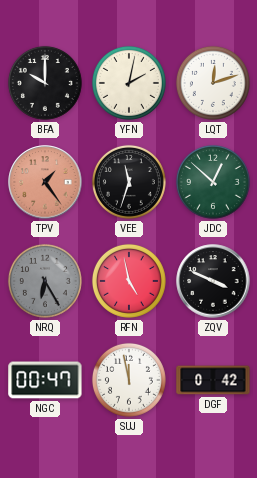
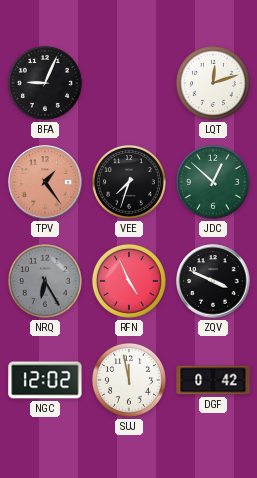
BFA: 10:00 -> 9:04
YFN: 2:02 -> none
VEE: 11:33 -> 7:33
RFN: 4:58 -> 4:56
NGC: 00:47 -> 12:02
